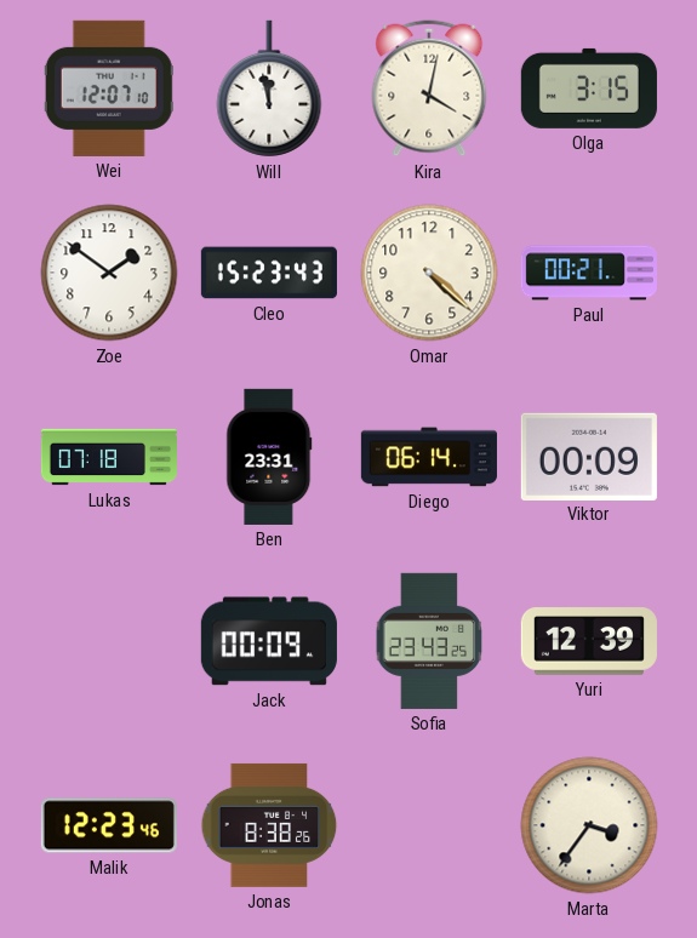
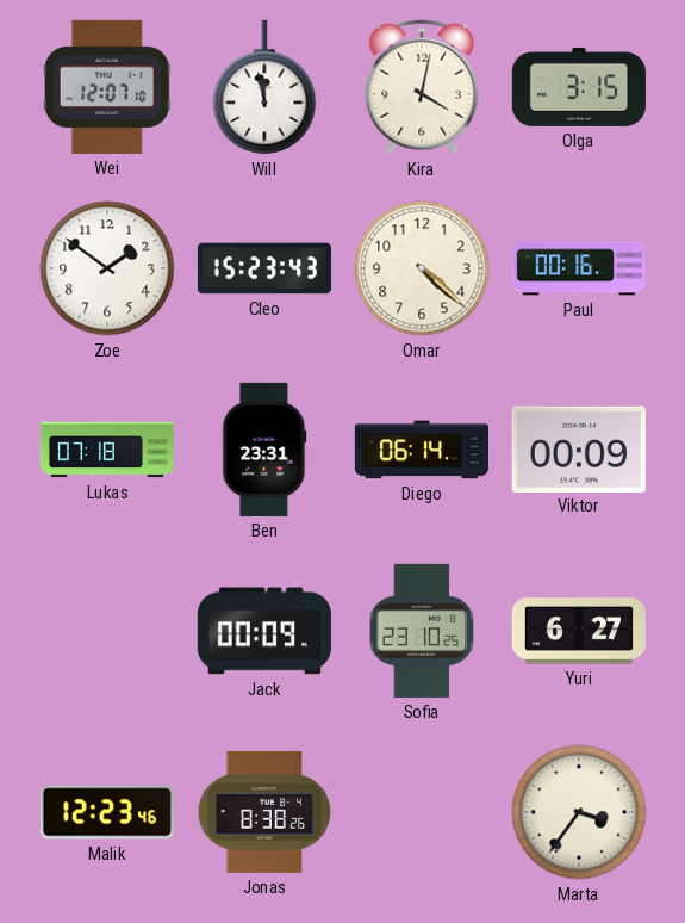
Paul: 00:21 -> 00:16
Sofia: 23:43 -> 23:10
Yuri: 12:39 -> 6:27
